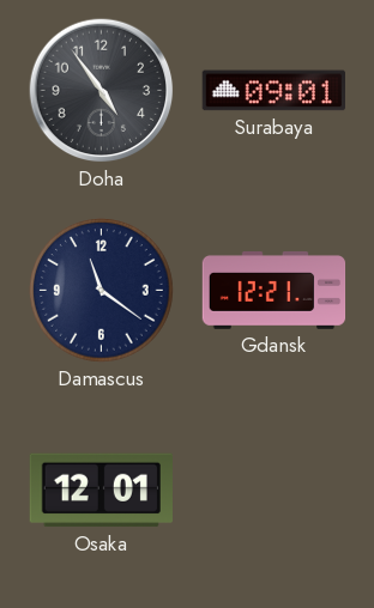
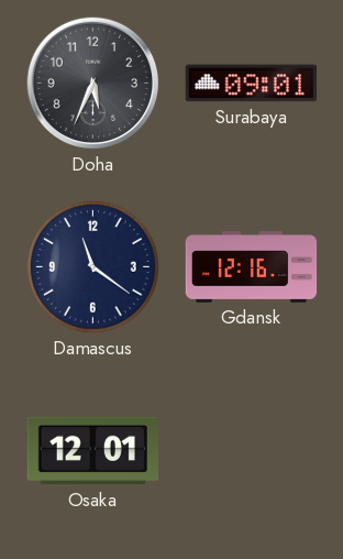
Doha: 4:54 -> 5:34
Gdansk: 12:21 -> 12:16
